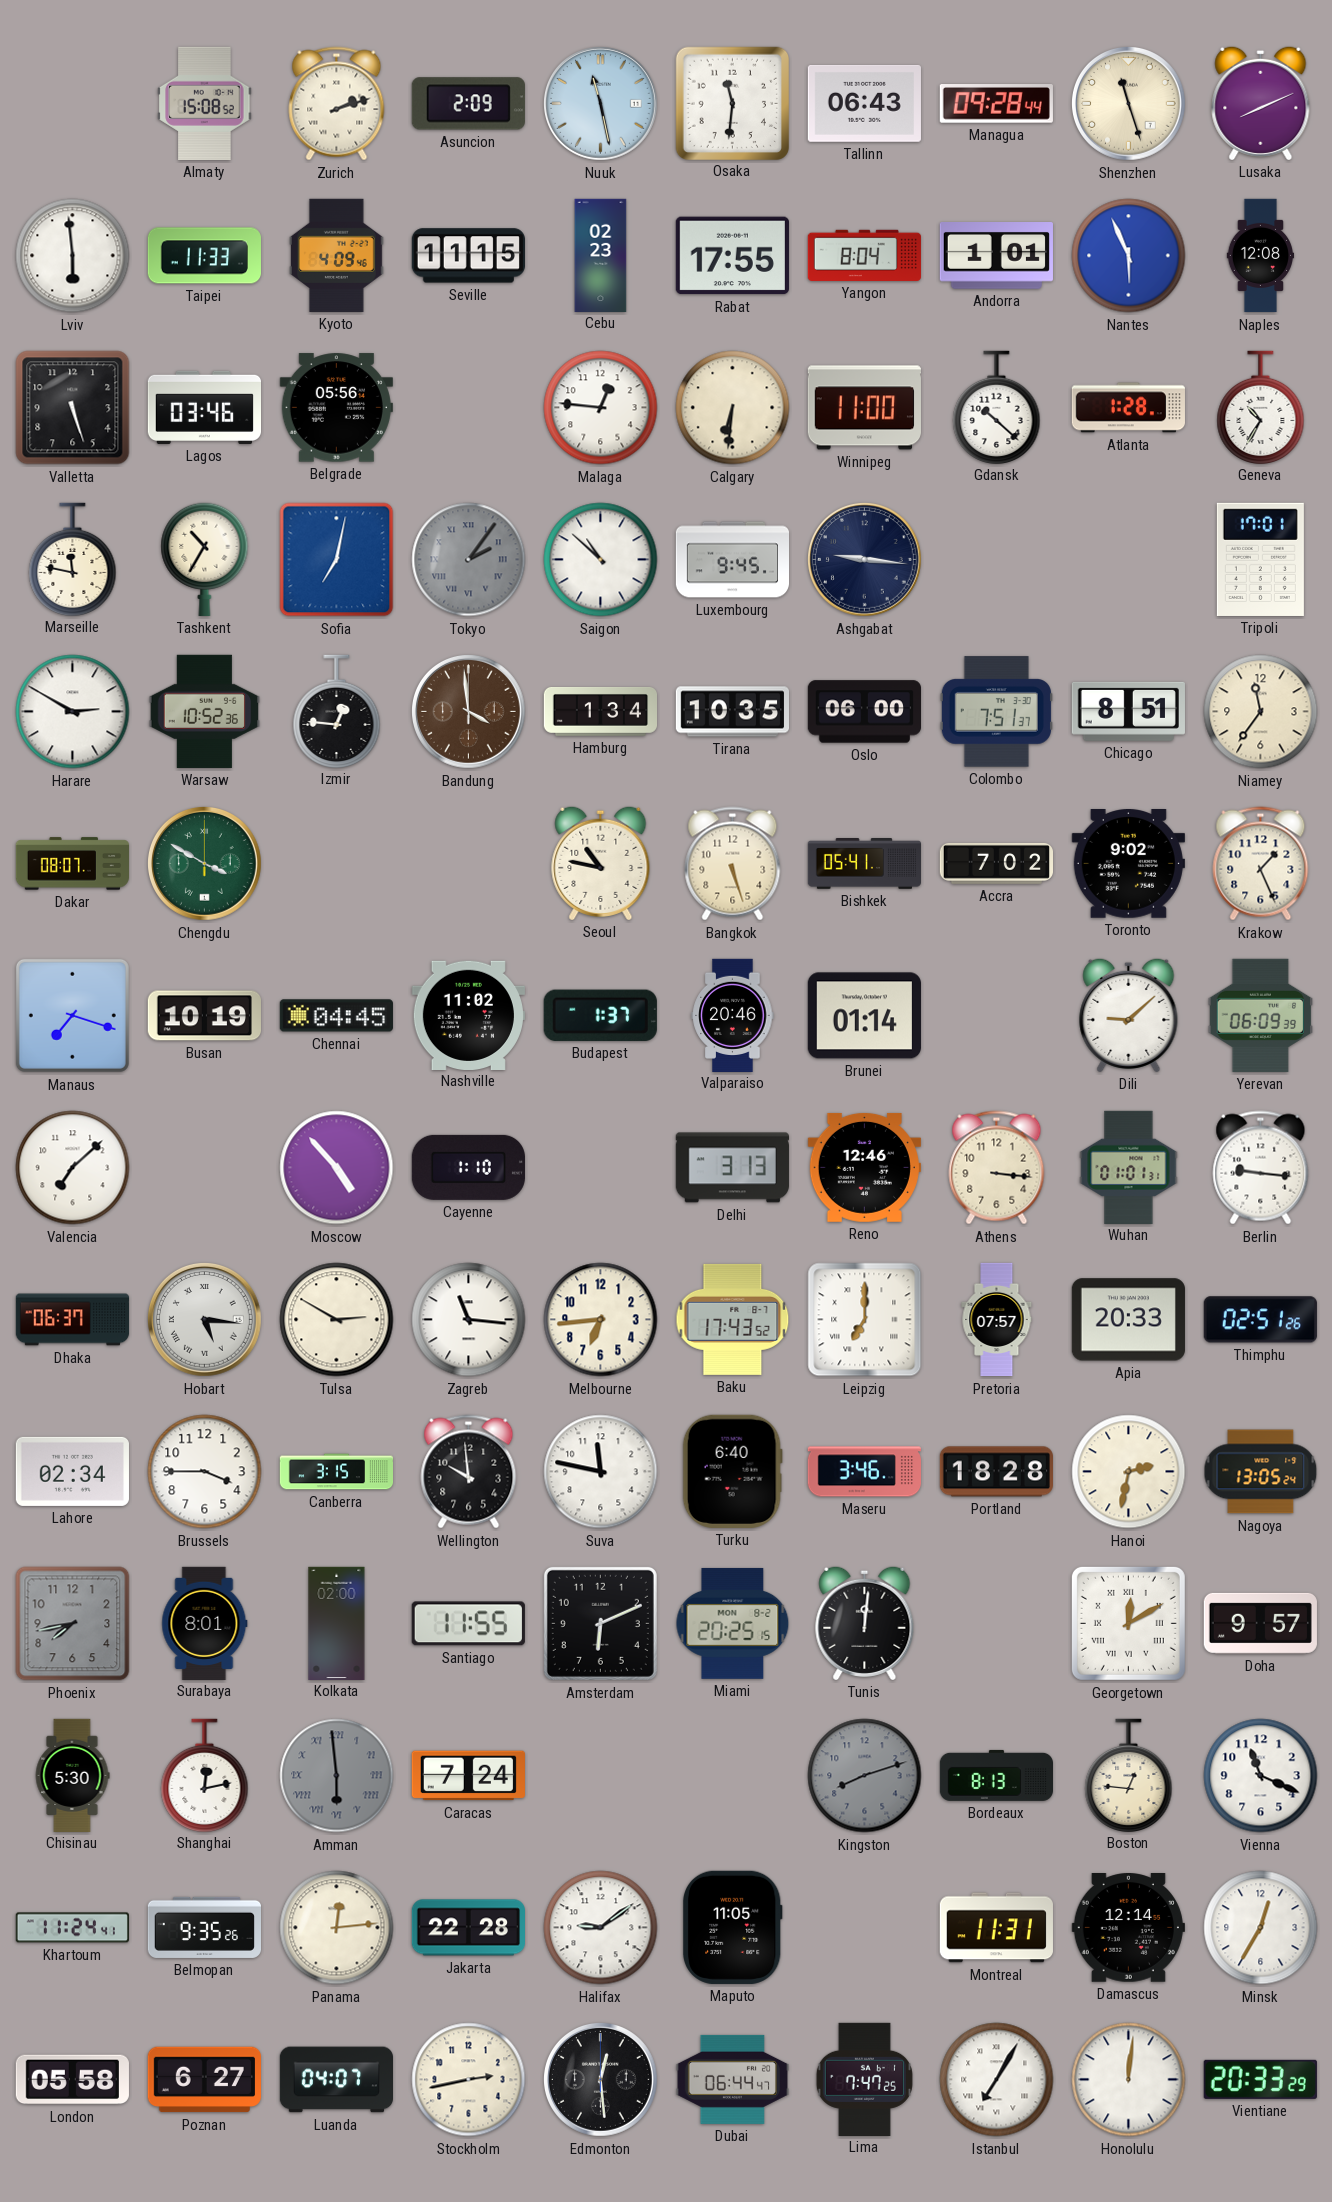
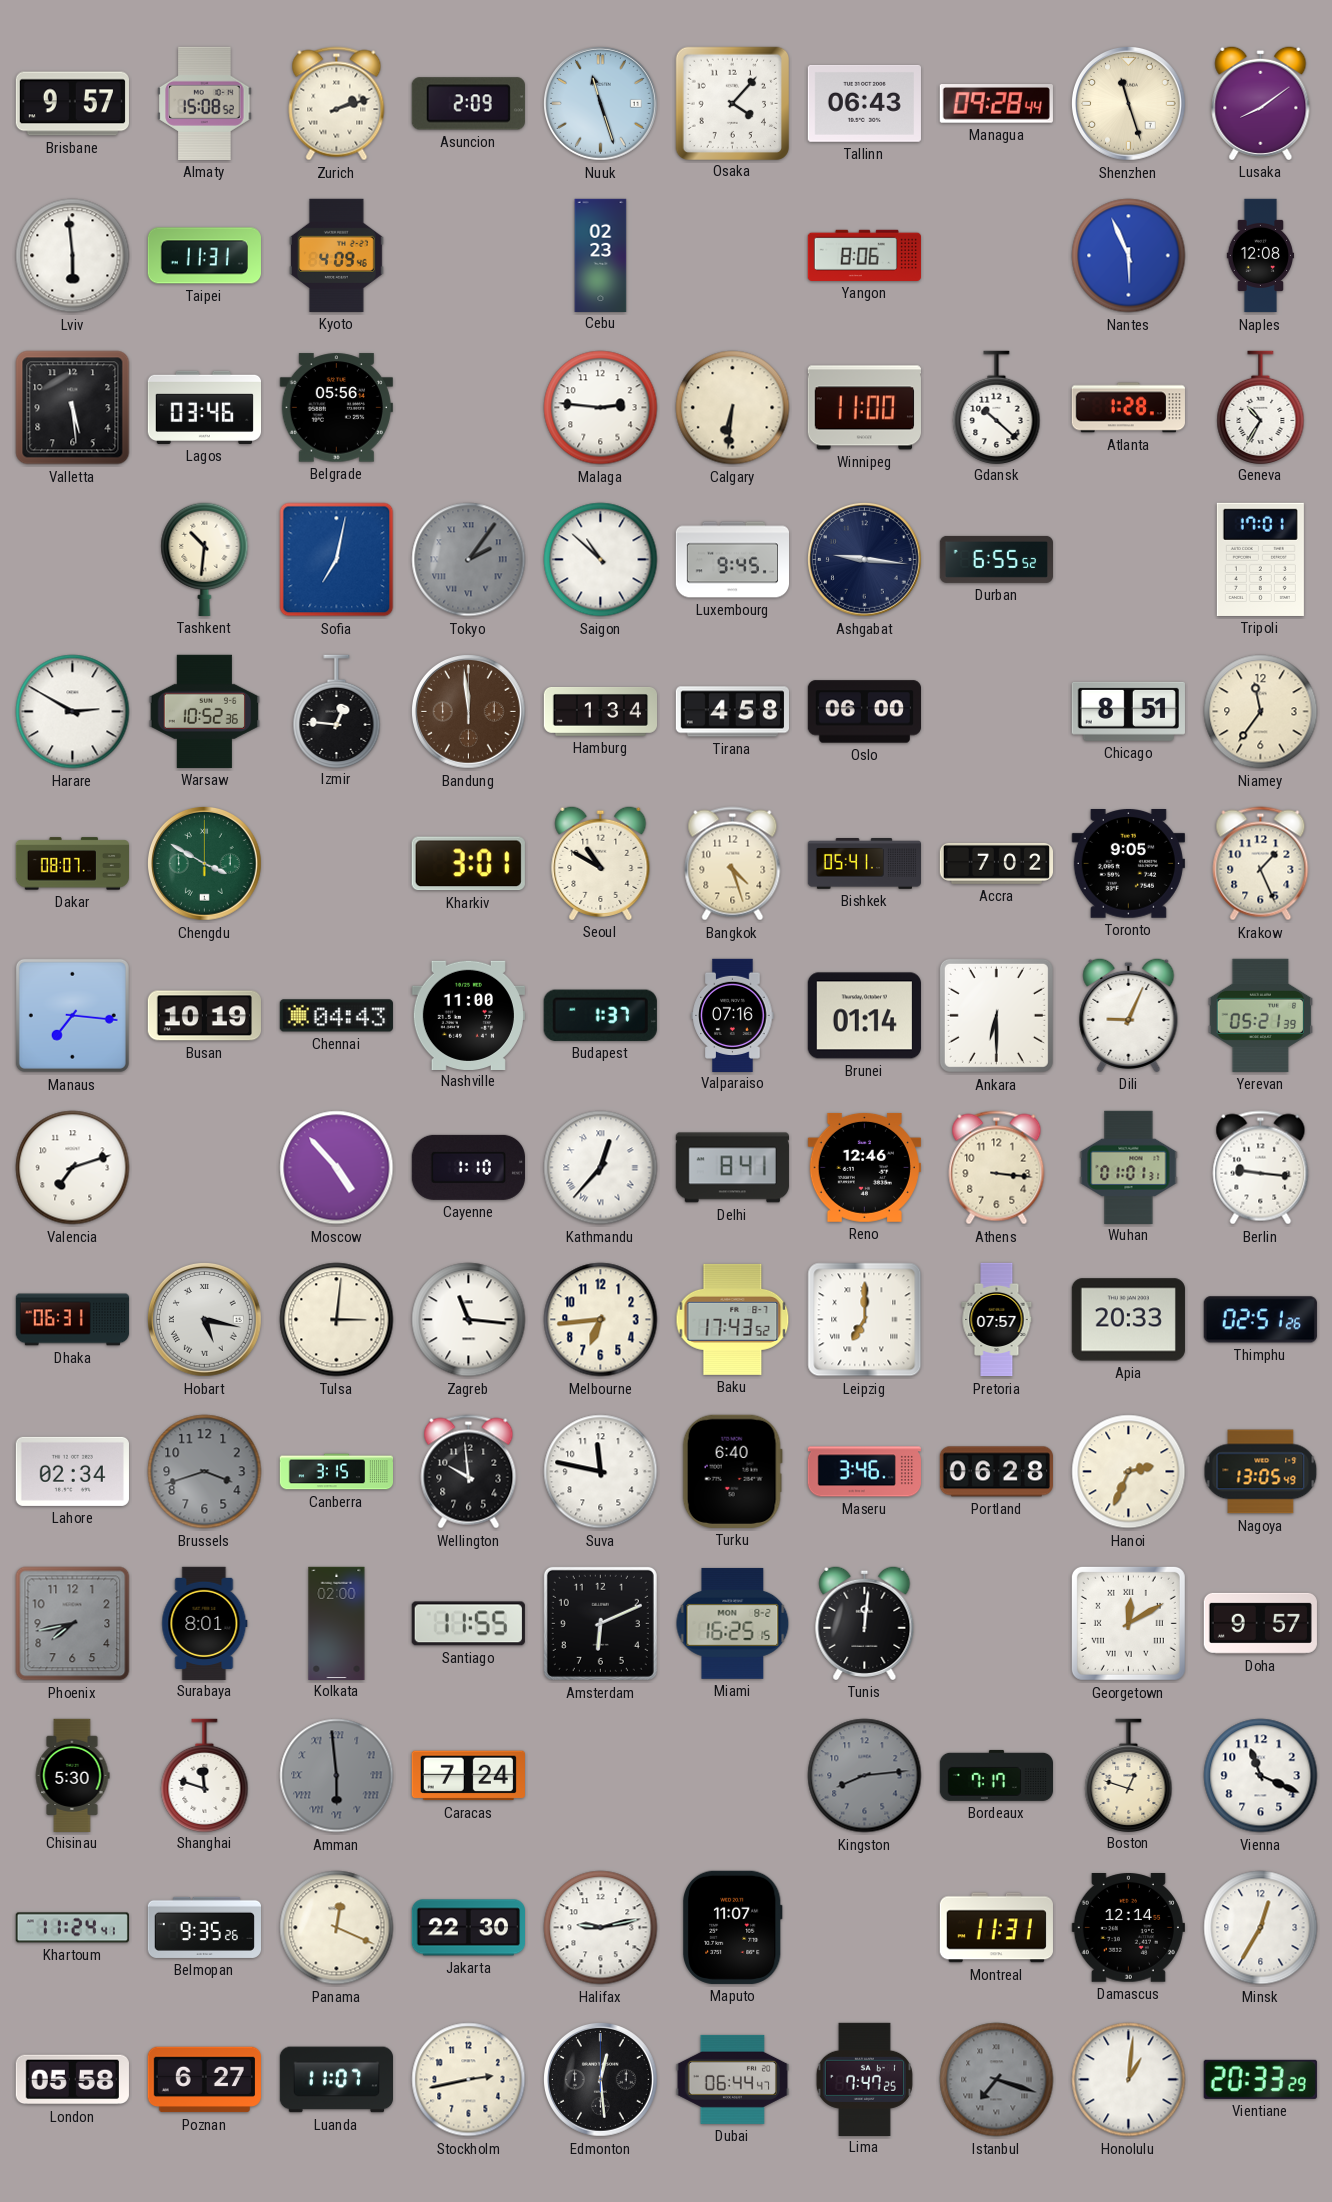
Brisbane: none -> 9:57
Nuuk: 11:28 -> 11:27
Osaka: 11:31 -> 4:07
Lusaka: 8:11 -> 8:09
Taipei: 11:33 -> 11:31
Seville: 11:15 -> none
Rabat: 17:55 -> none
Yangon: 8:04 -> 8:06
Andorra: 1:01 -> none
Valletta: 5:27 -> 5:29
Malaga: 12:46 -> 2:46
Marseille: 11:47 -> none
Tashkent: 10:35 -> 10:31
Durban: none -> 6:55
Bandung: 3:59 -> 11:59
Tirana: 10:35 -> 4:58
Colombo: 7:51 -> none
Kharkiv: none -> 3:01
Seoul: 10:47 -> 10:50
Bangkok: 5:27 -> 4:27
Toronto: 9:02 -> 9:05
Manaus: 7:18 -> 7:16
Chennai: 04:45 -> 04:43
Nashville: 11:02 -> 11:00
Valparaiso: 20:46 -> 07:16
Ankara: none -> 6:30
Dili: 9:08 -> 9:04
Yerevan: 06:09 -> 05:21
Valencia: 7:08 -> 7:12
Kathmandu: none -> 12:37
Delhi: 3:13 -> 8:41
Dhaka: 06:37 -> 06:31
Hobart: 5:16 -> 5:17
Tulsa: 2:50 -> 3:01
Brussels: 3:45 -> 3:42
Brussels dial: white -> grey
Portland: 18:28 -> 06:28
Hanoi: 2:32 -> 2:34
Nagoya: 13:05:24 -> 13:05:49
Miami: 20:25 -> 16:25
Shanghai: 12:13 -> 11:48
Kingston: 8:12 -> 8:14
Bordeaux: 8:13 -> 7:17
Boston: 12:46 -> 12:48
Panama: 12:14 -> 12:19
Jakarta: 22:28 -> 22:30
Halifax: 9:09 -> 9:13
Maputo: 11:05 -> 11:07
Luanda: 04:07 -> 11:07
Istanbul: 7:05 -> 7:18
Istanbul dial: white -> grey
Honolulu: 12:01 -> 1:01
